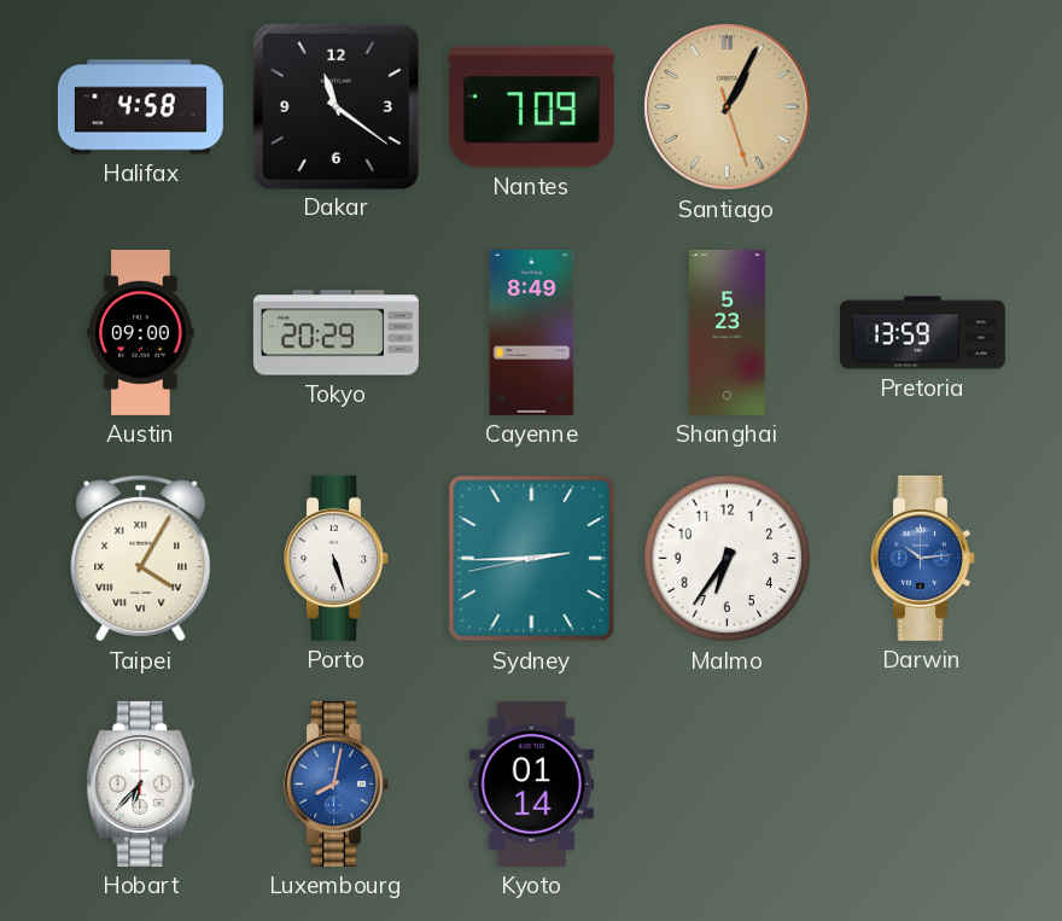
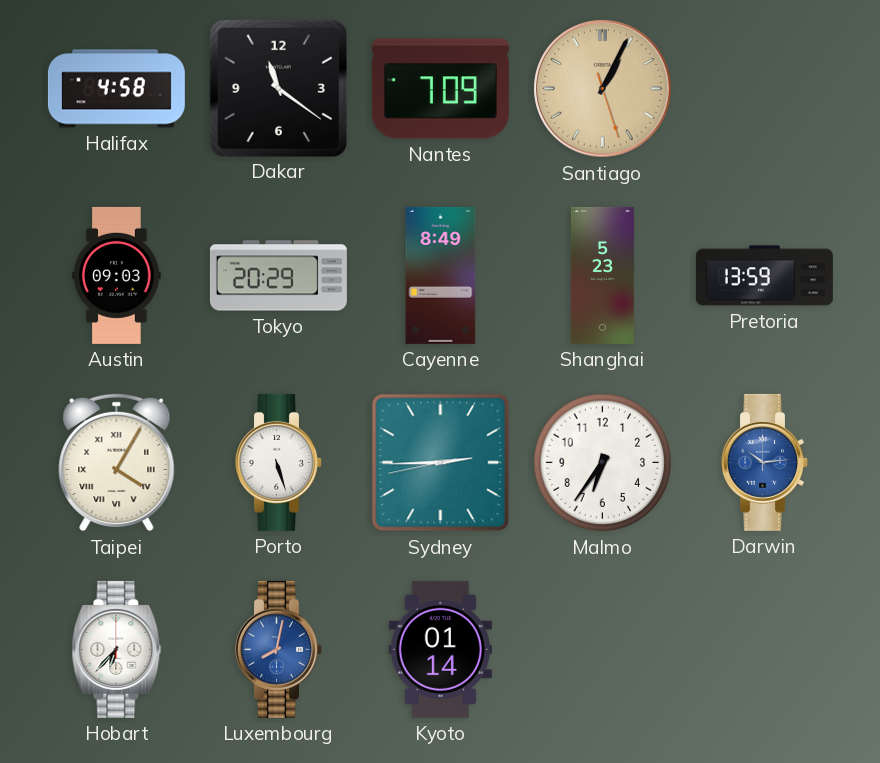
Austin: 09:00 -> 09:03
